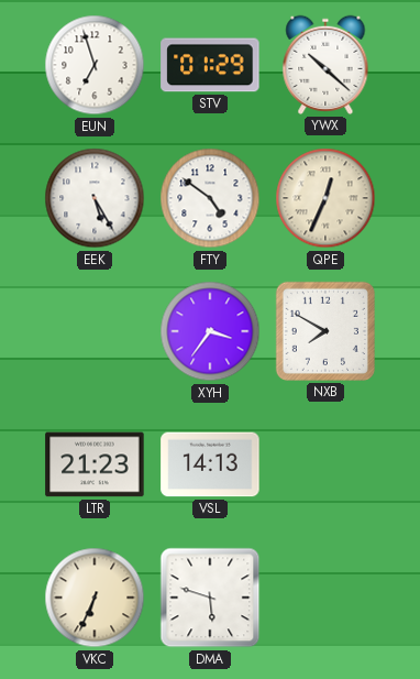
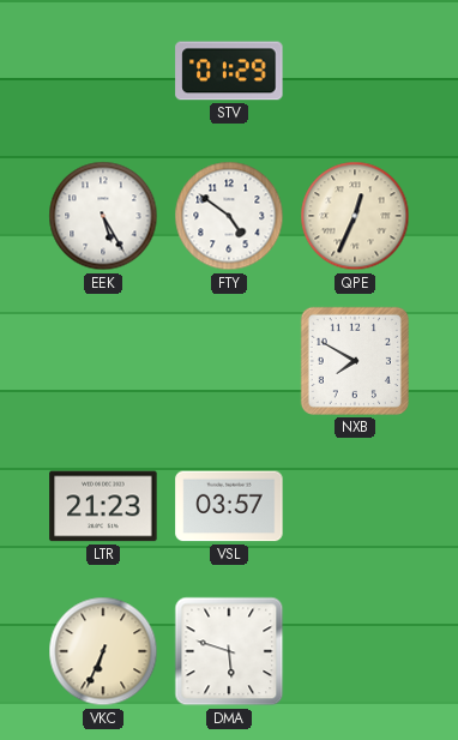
EUN: 6:57 -> none
YWX: 10:22 -> none
XYH: 3:36 -> none
VSL: 14:13 -> 03:57
